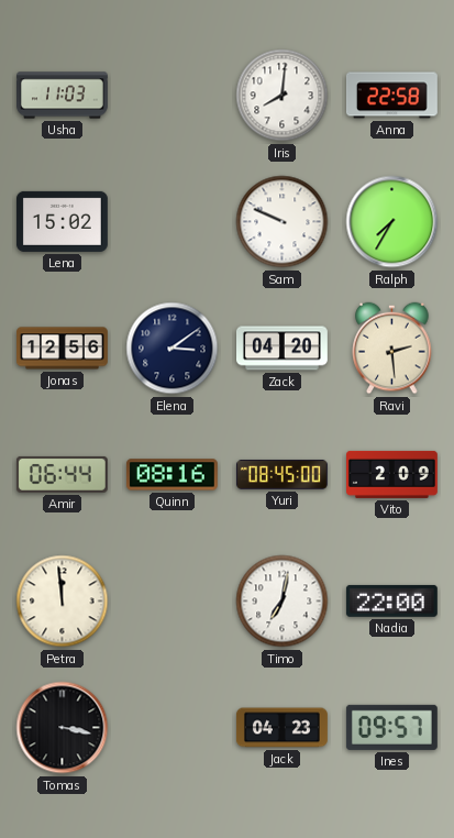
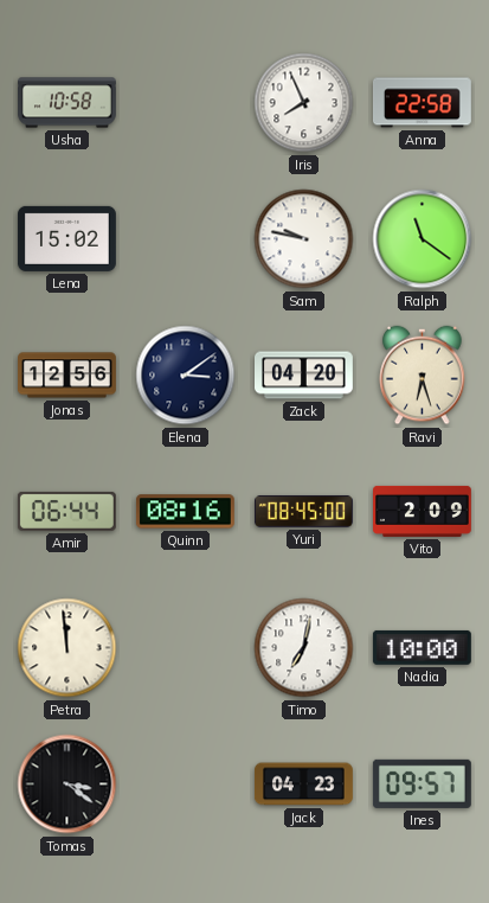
Usha: 11:03 -> 10:58
Iris: 8:01 -> 7:56
Sam: 9:49 -> 9:47
Ralph: 7:35 -> 11:21
Ravi: 2:29 -> 6:27
Nadia: 22:00 -> 10:00
Tomas: 3:17 -> 3:21
